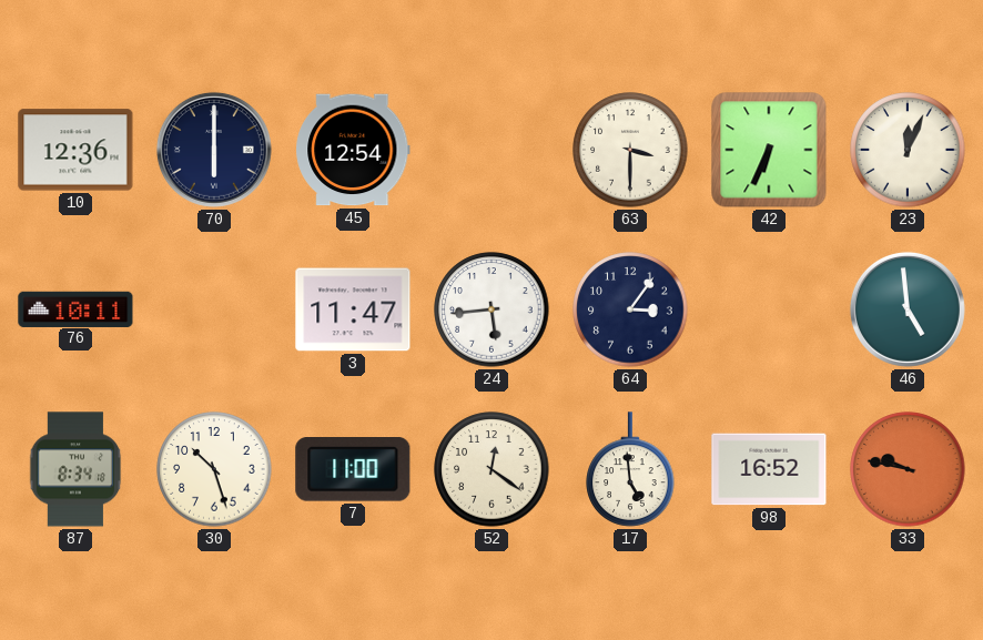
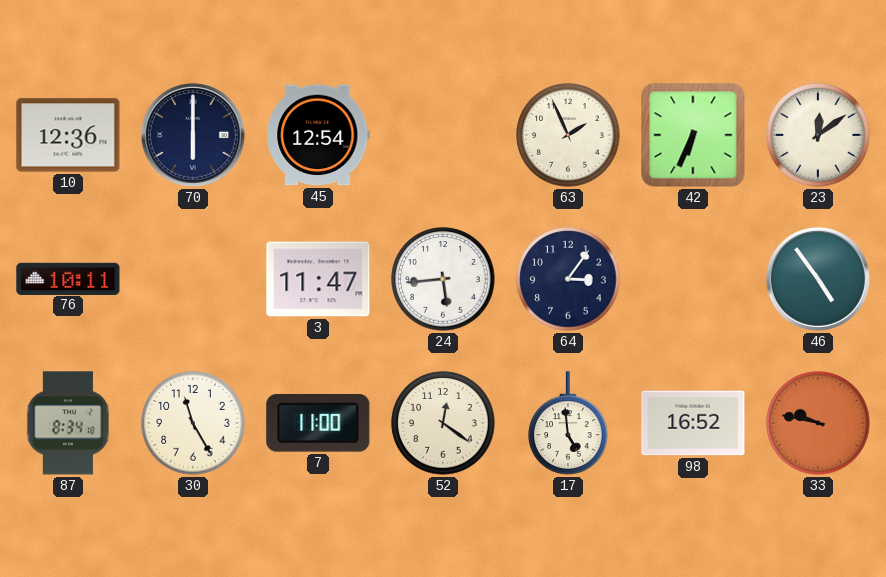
63: 3:30 -> 1:56
23: 12:04 -> 12:09
46: 4:59 -> 4:54
30: 10:27 -> 11:25
